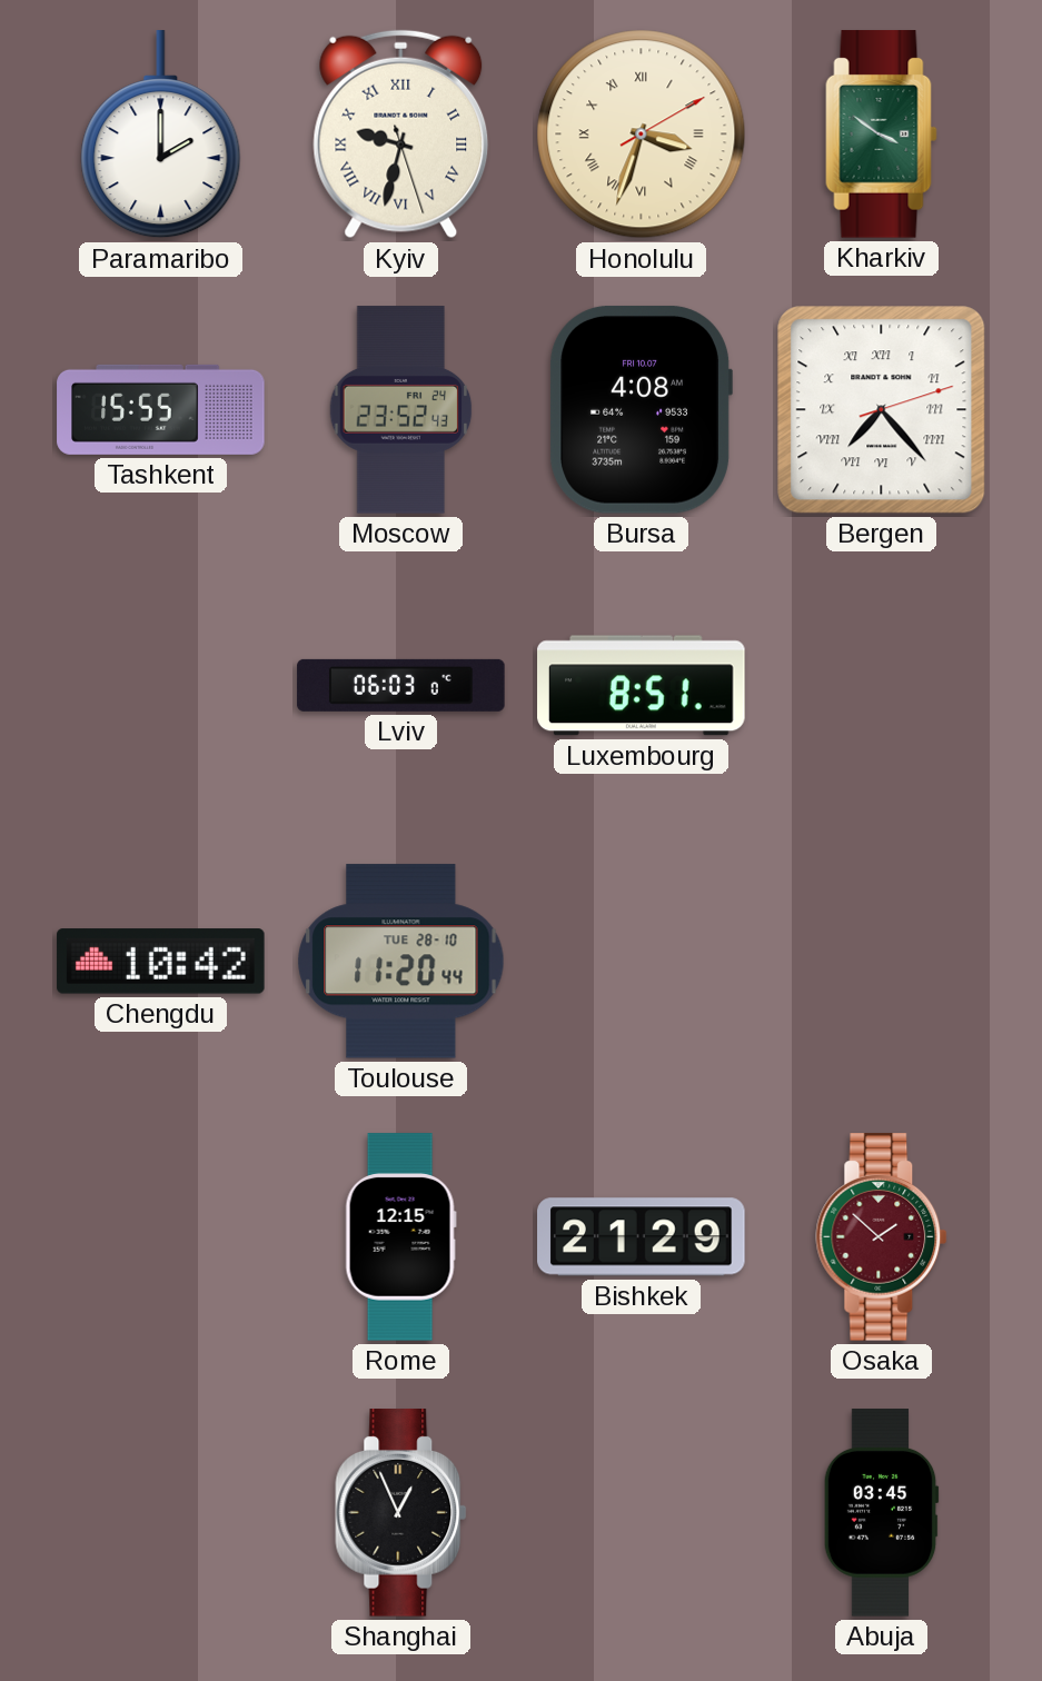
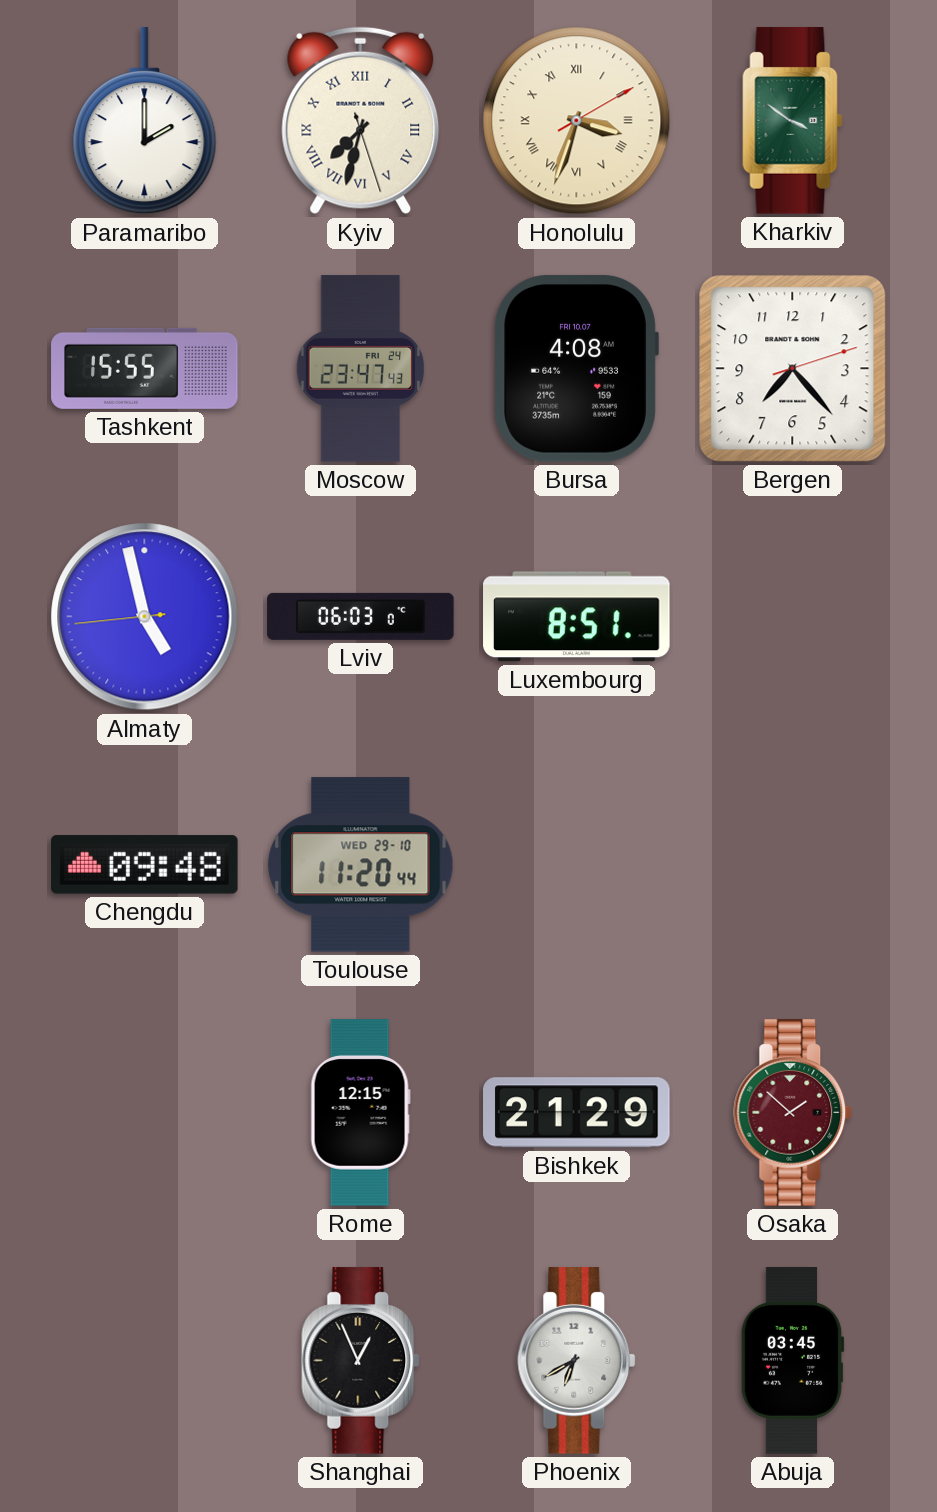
Kyiv: 9:32 -> 7:32
Moscow: 23:52 -> 23:47
Bergen numerals: Roman -> Arabic
Almaty: none -> 4:57
Chengdu: 10:42 -> 09:48
Toulouse date: TUE 28-10 -> WED 29-10
Phoenix: none -> 6:40
